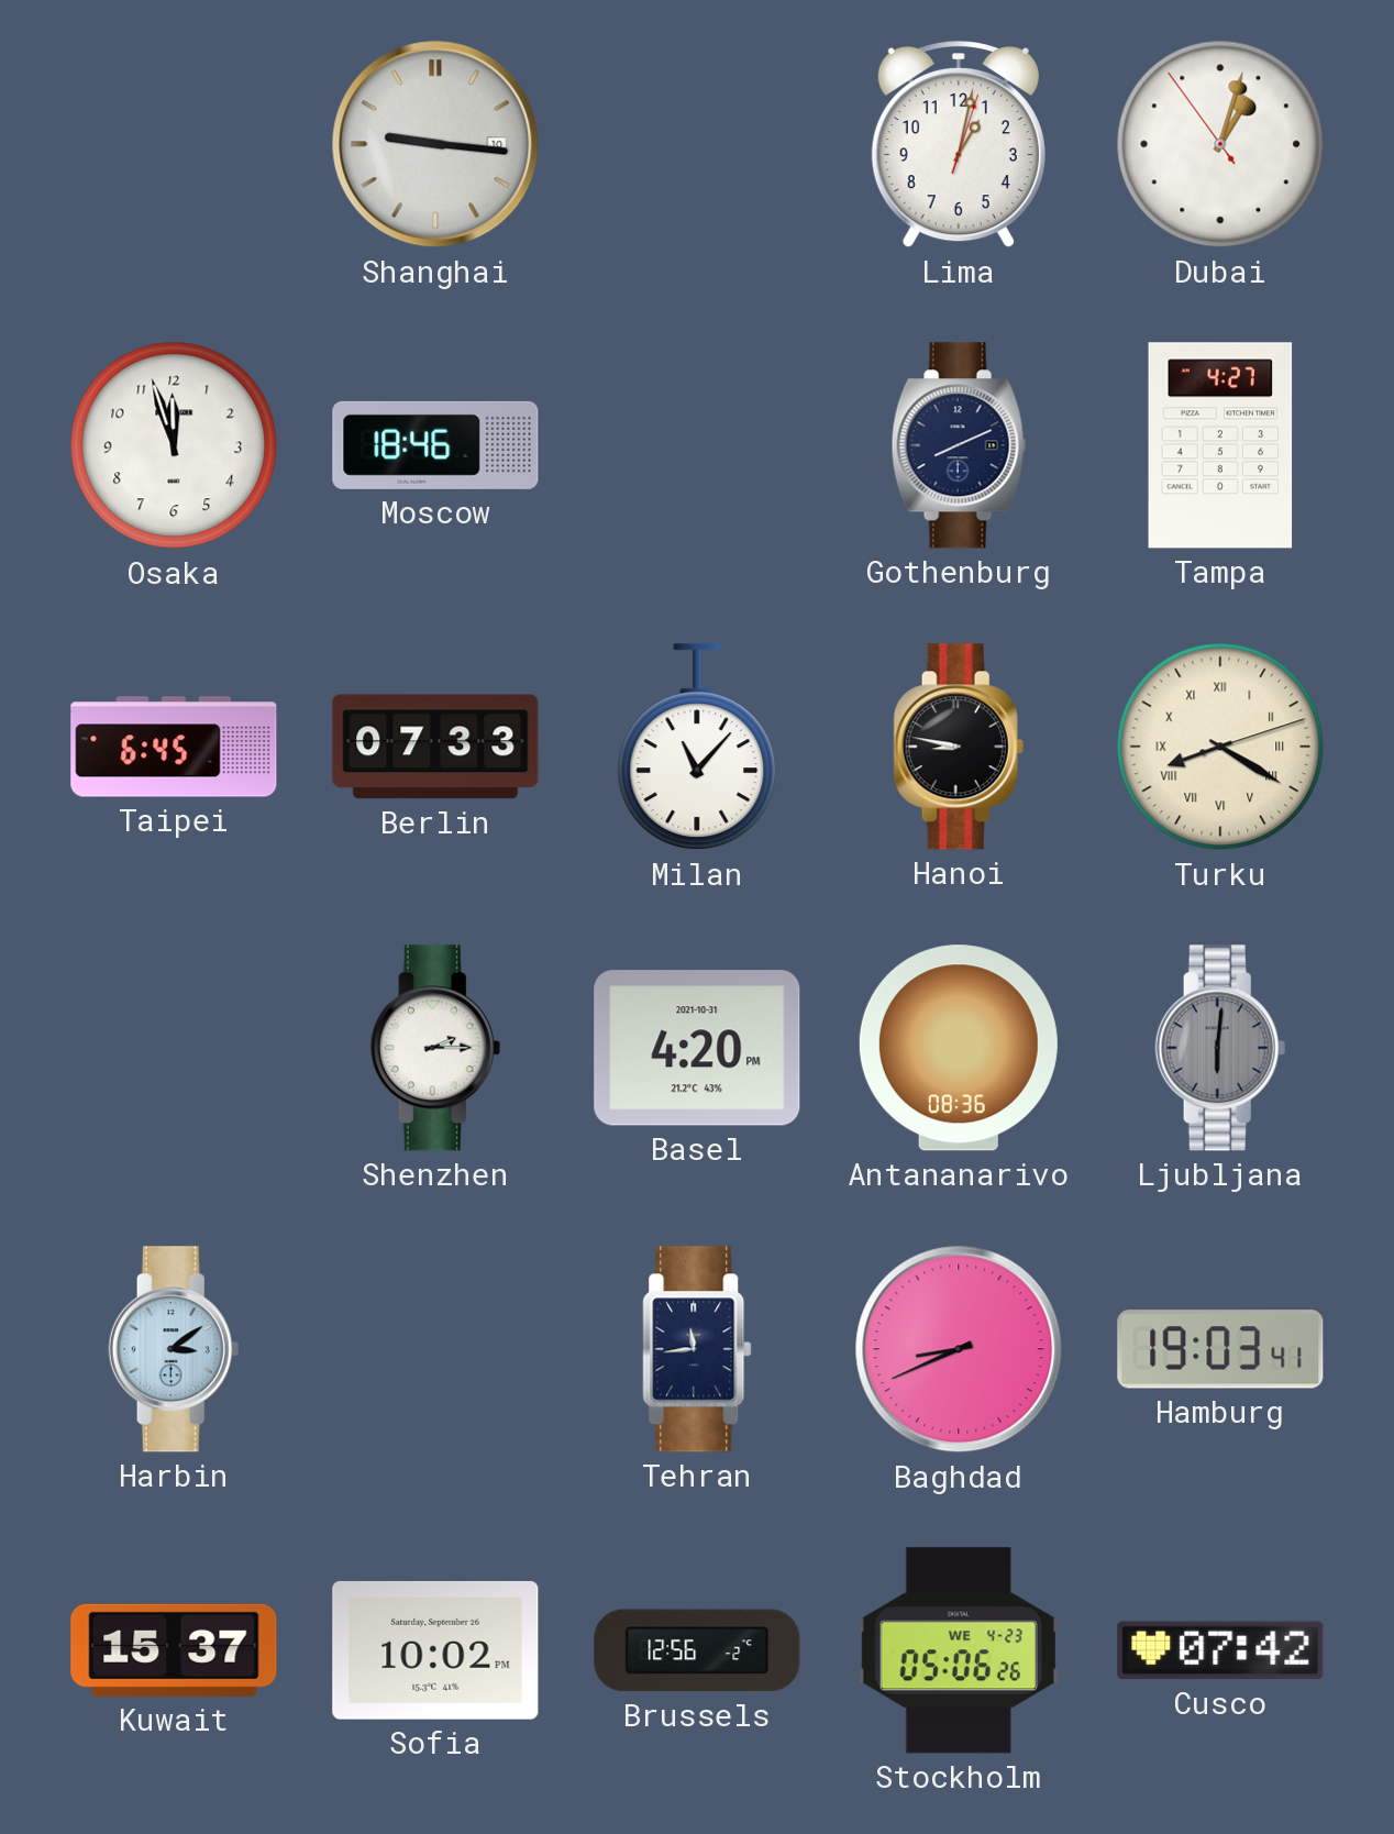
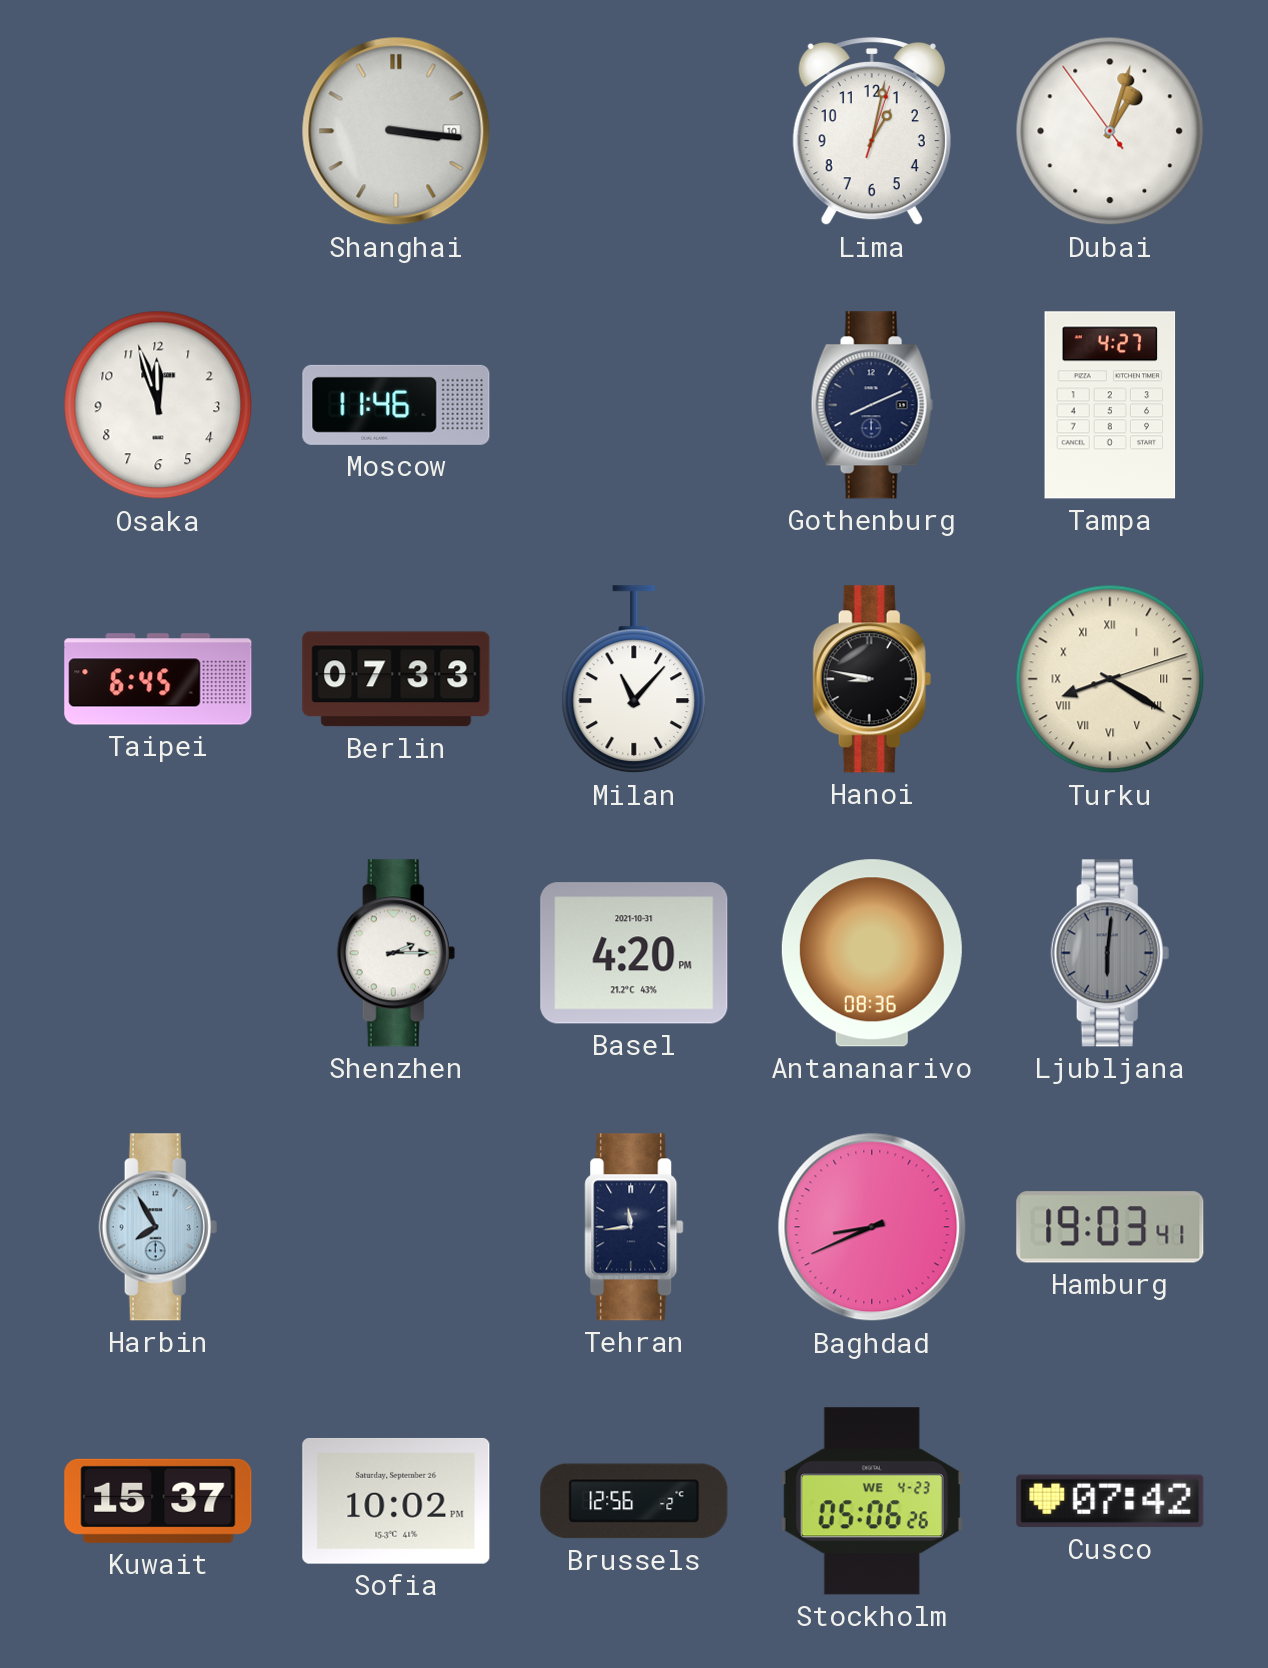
Shanghai: 9:16 -> 3:16
Moscow: 18:46 -> 11:46
Harbin: 3:09 -> 7:55
